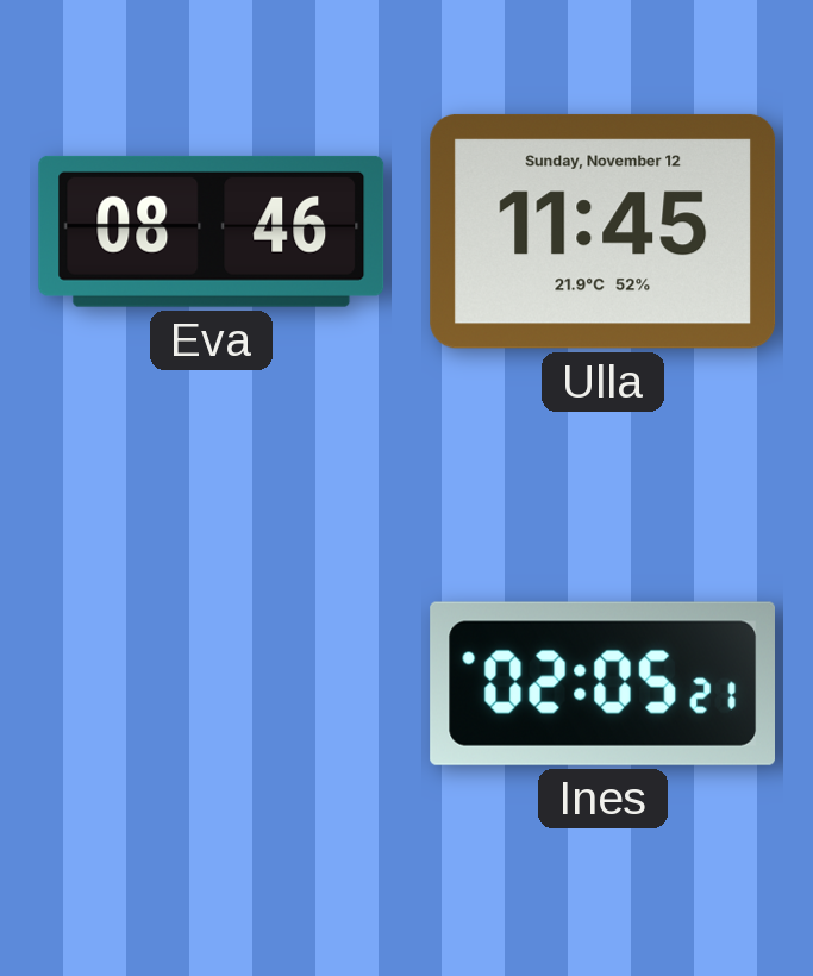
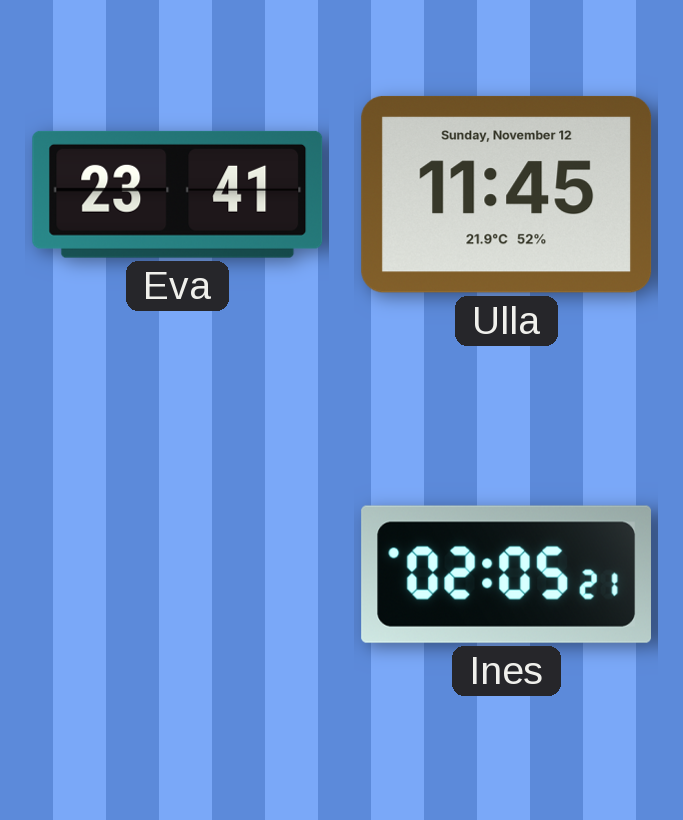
Eva: 08:46 -> 23:41
